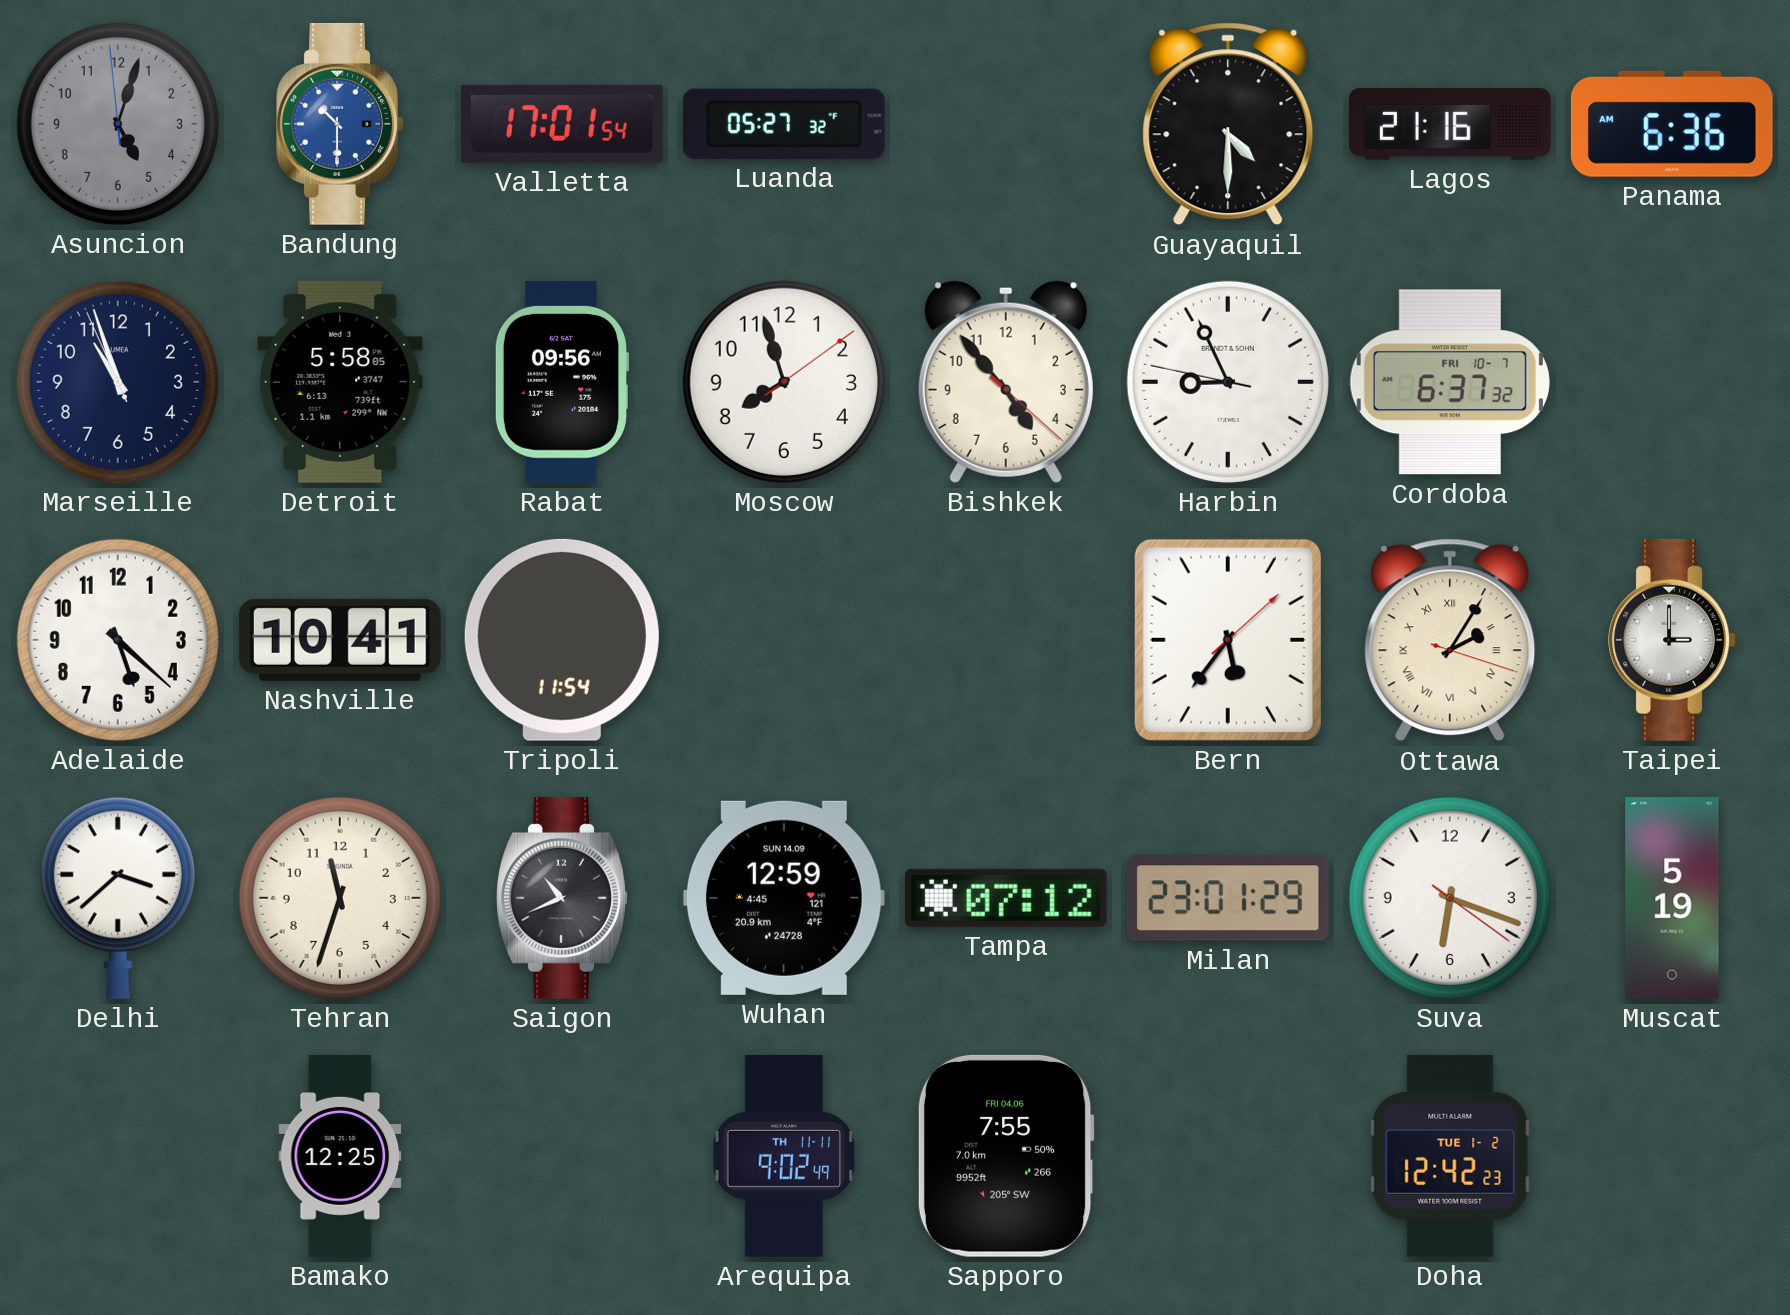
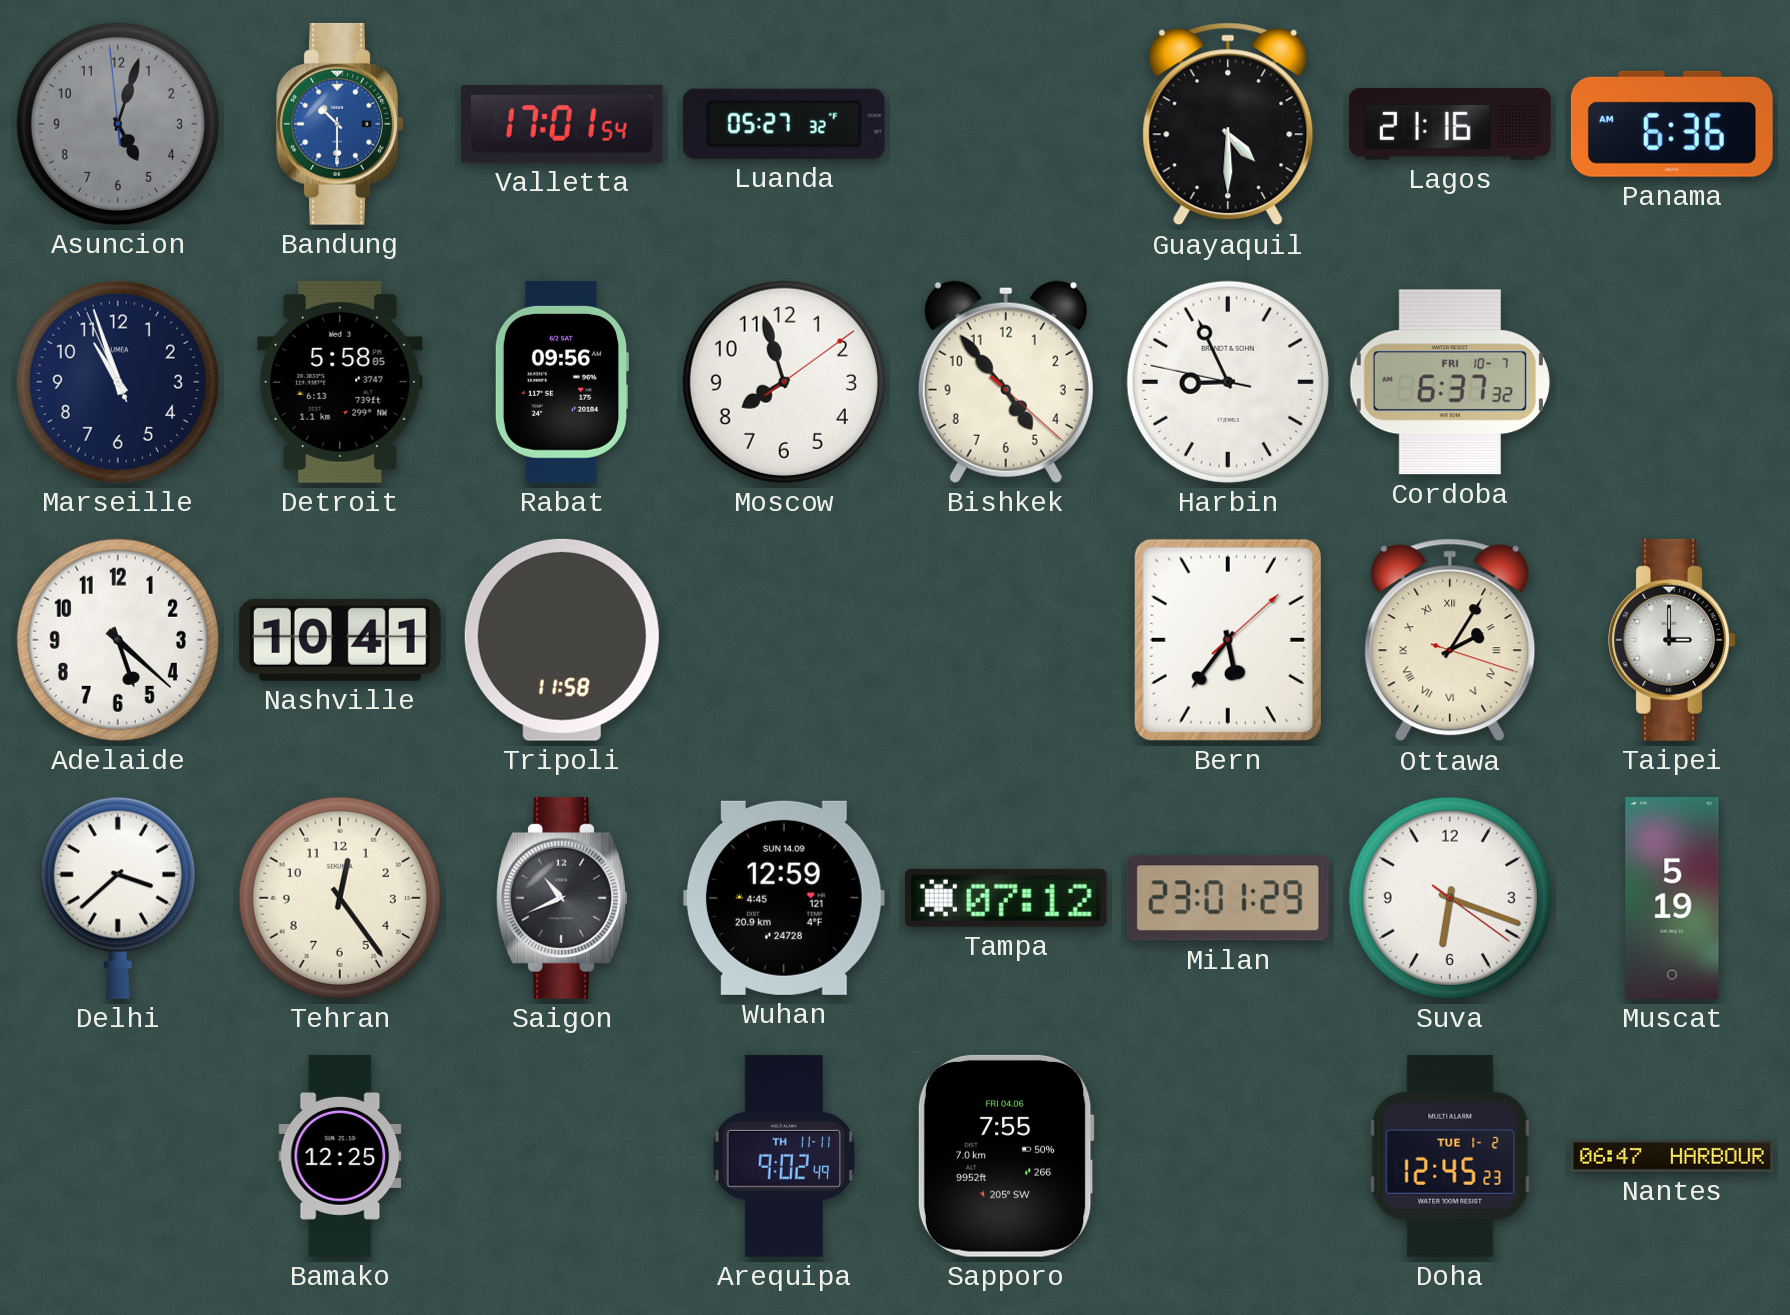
Tripoli: 11:54 -> 11:58
Tehran: 11:33 -> 12:24
Doha: 12:42 -> 12:45
Nantes: none -> 06:47
